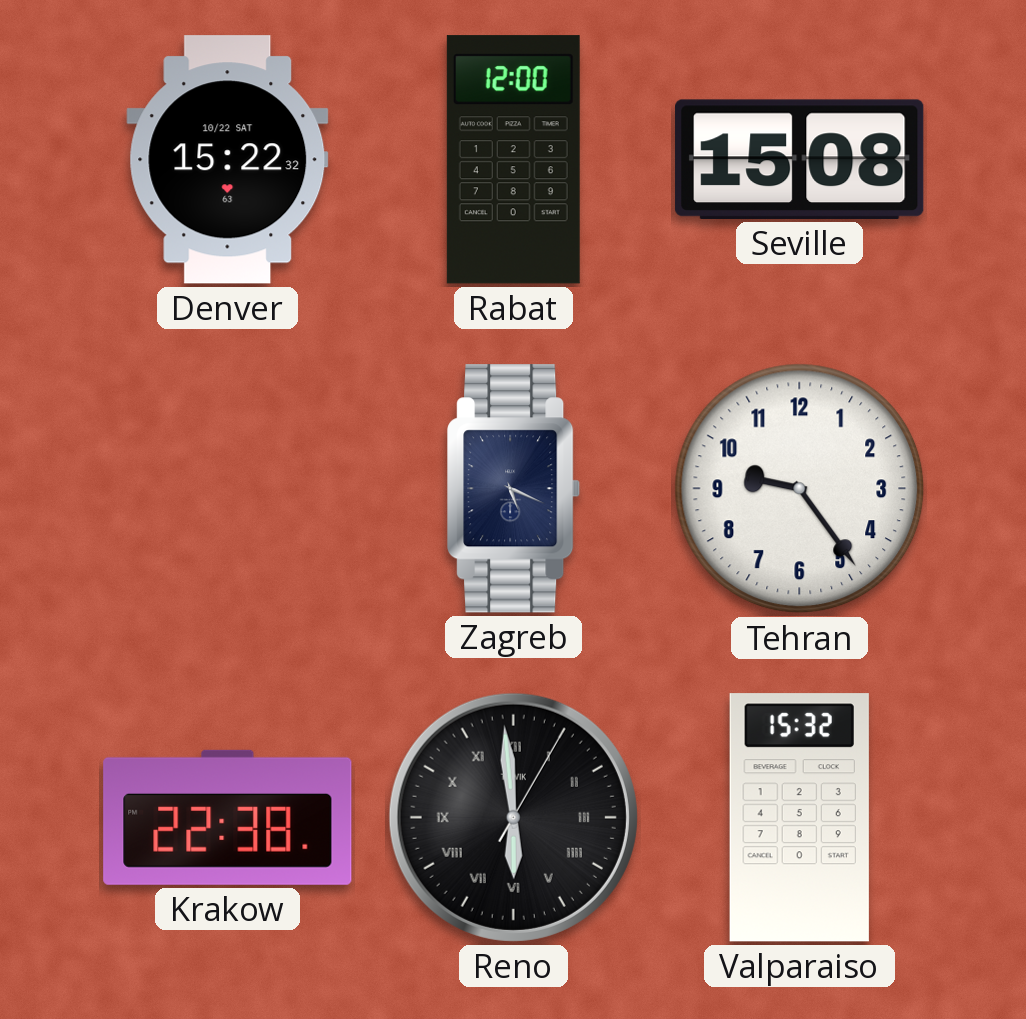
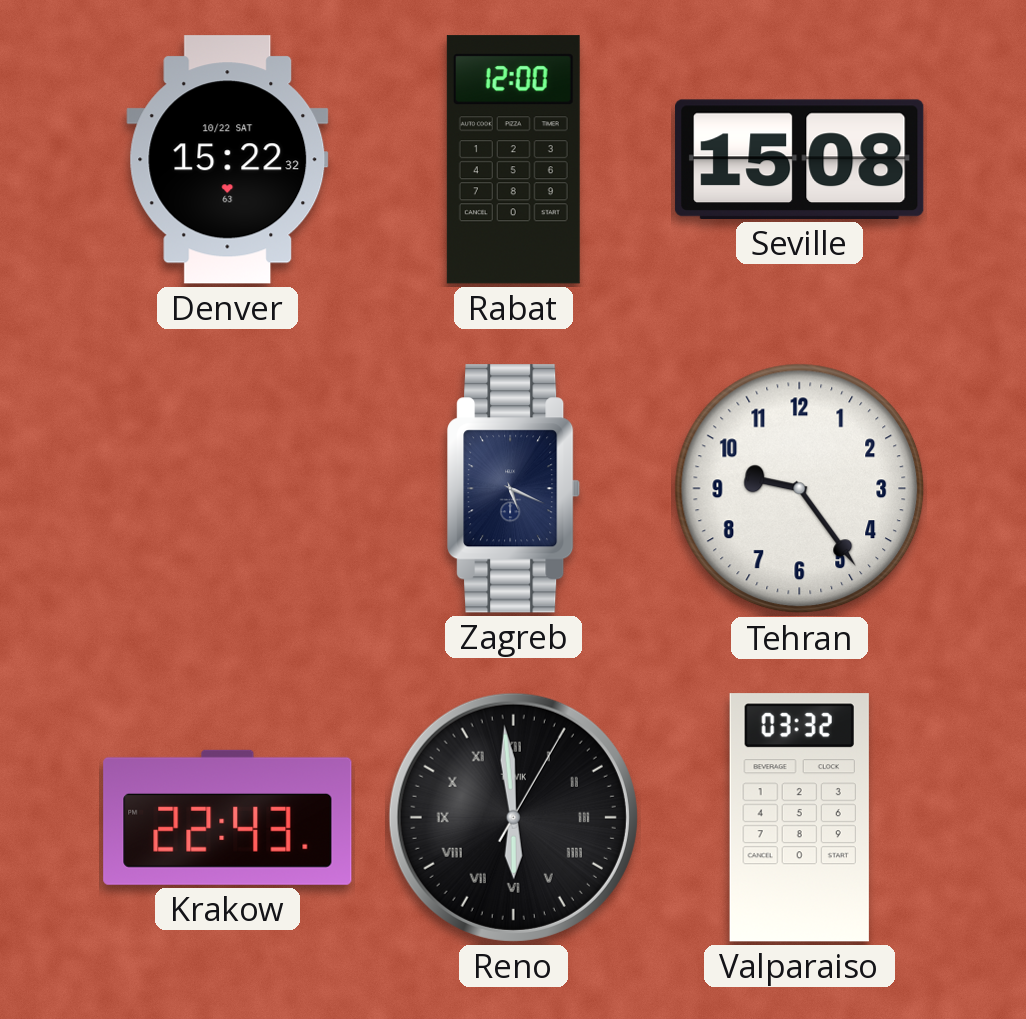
Krakow: 22:38 -> 22:43
Valparaiso: 15:32 -> 03:32
